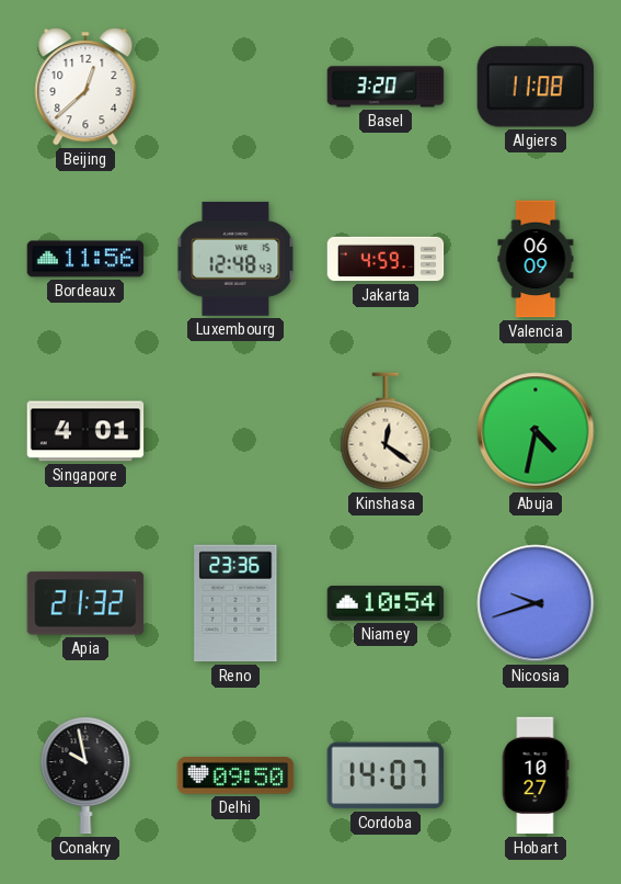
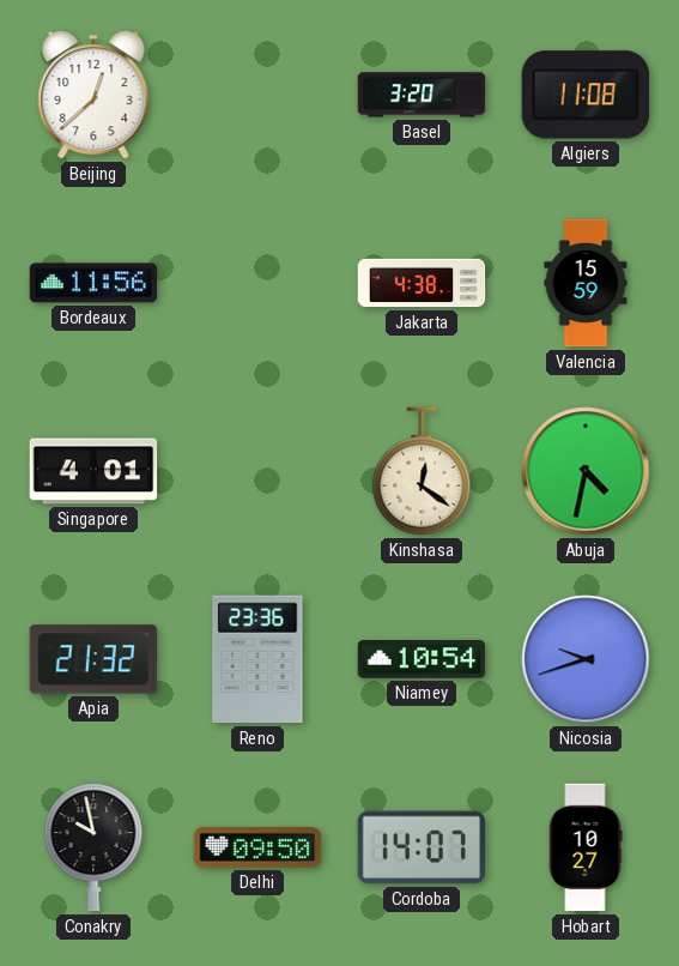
Luxembourg: 12:48 -> none
Jakarta: 4:59 -> 4:38
Valencia: 06:09 -> 15:59
